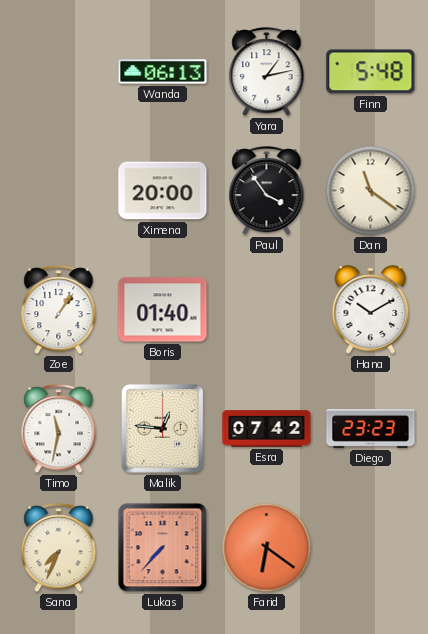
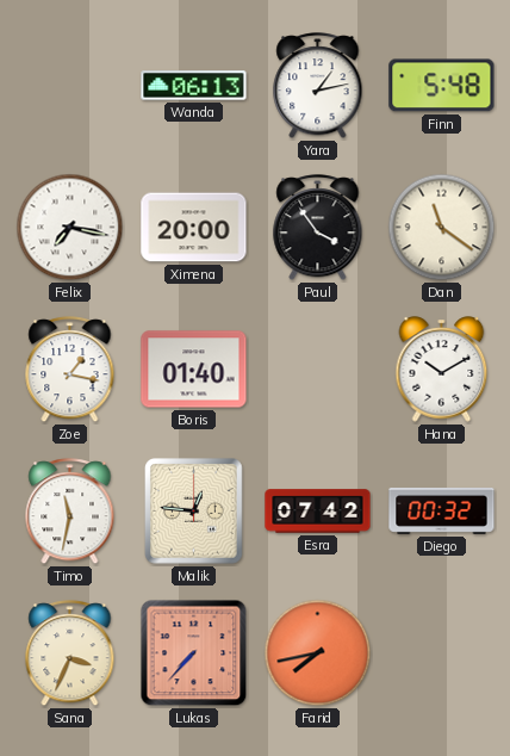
Felix: none -> 7:17
Zoe: 1:06 -> 1:17
Diego: 23:23 -> 00:32
Sana: 7:34 -> 3:34
Farid: 6:21 -> 7:43
